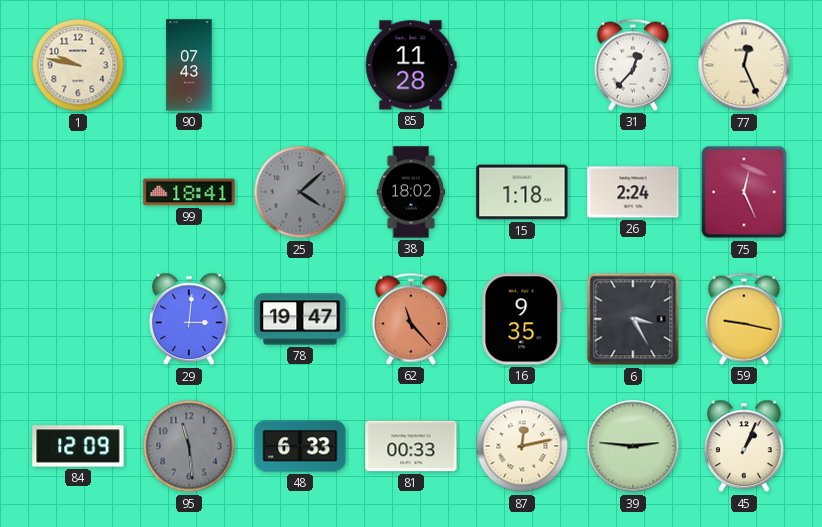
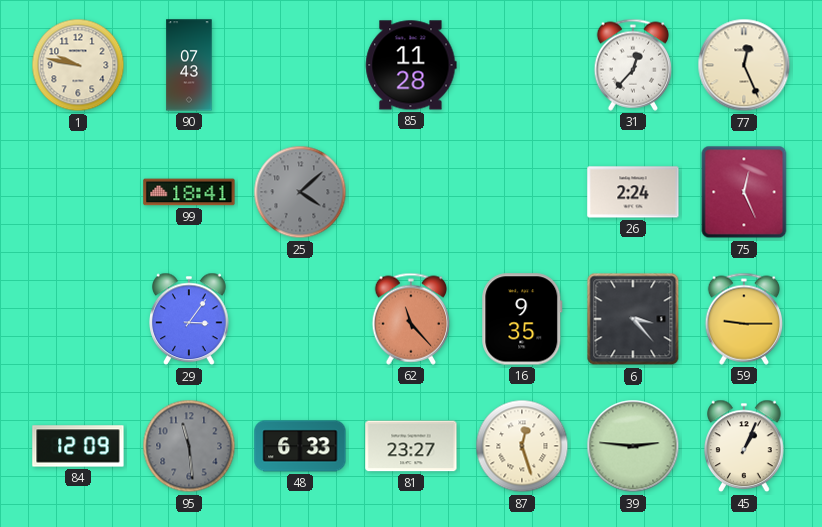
38: 18:02 -> none
15: 1:18 -> none
29: 3:01 -> 3:06
78: 19:47 -> none
6: 3:25 -> 3:23
59: 9:17 -> 9:15
81: 00:33 -> 23:27
87: 12:13 -> 12:27
